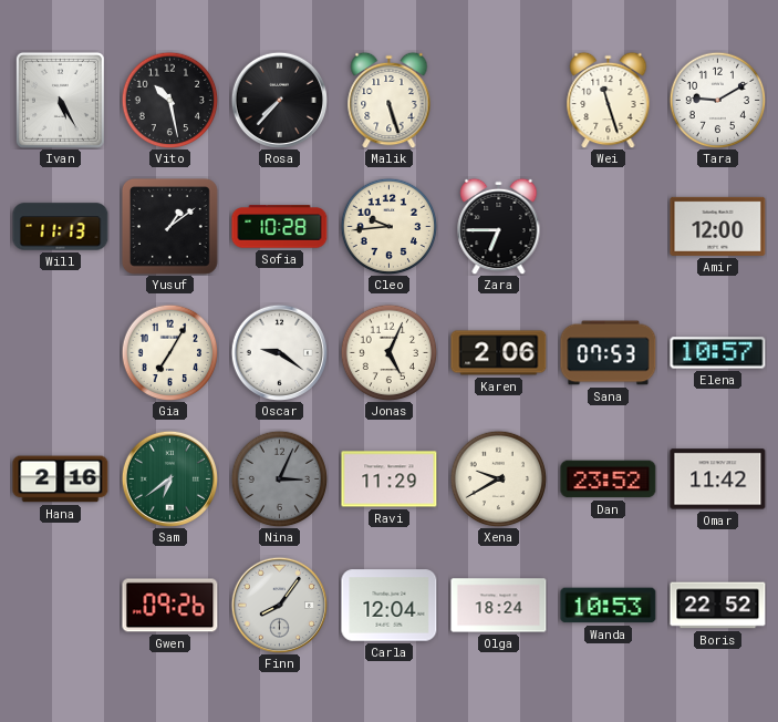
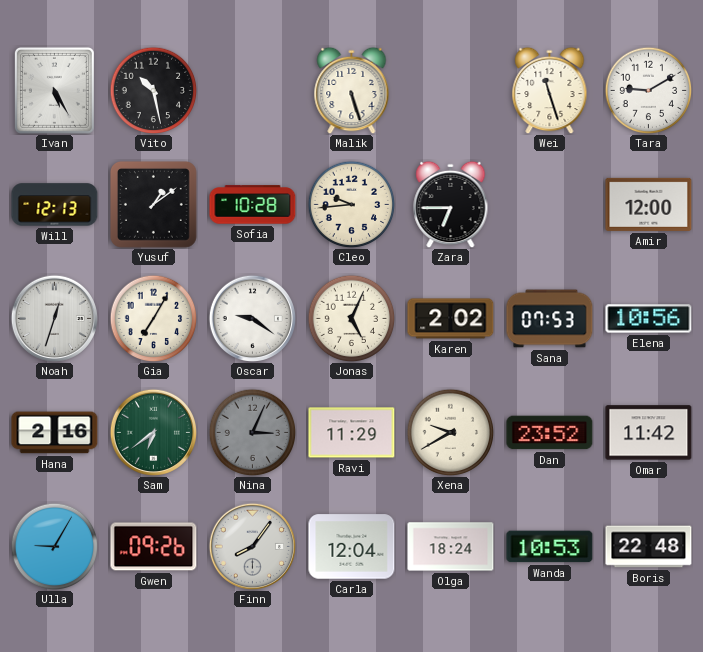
Rosa: 7:37 -> none
Will: 11:13 -> 12:13
Noah: none -> 12:33
Karen: 2:06 -> 2:02
Elena: 10:57 -> 10:56
Ulla: none -> 9:05
Boris: 22:52 -> 22:48
